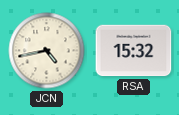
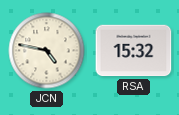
JCN: 4:43 -> 4:47
